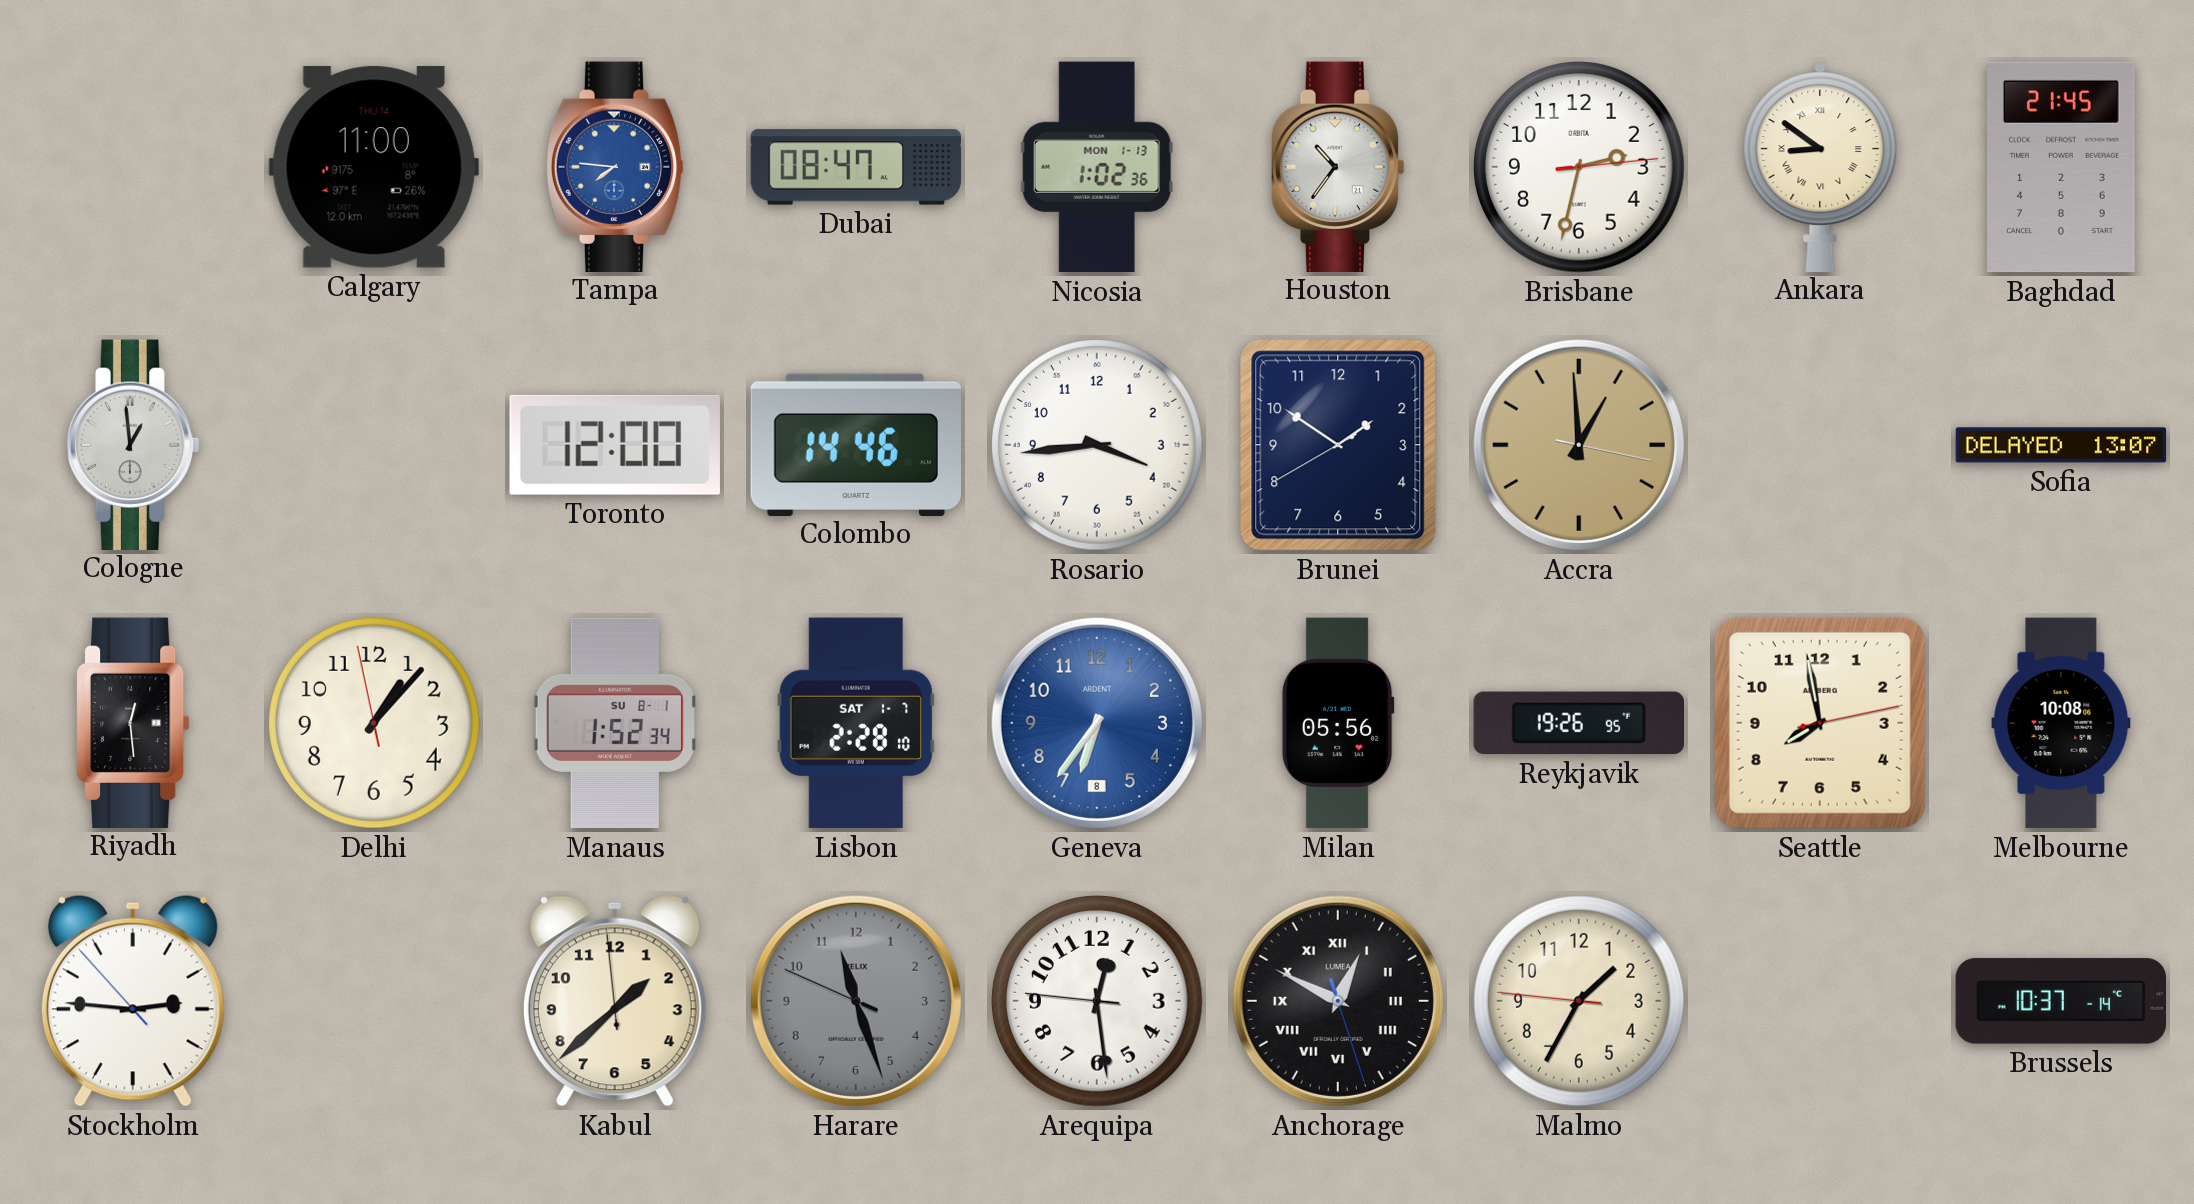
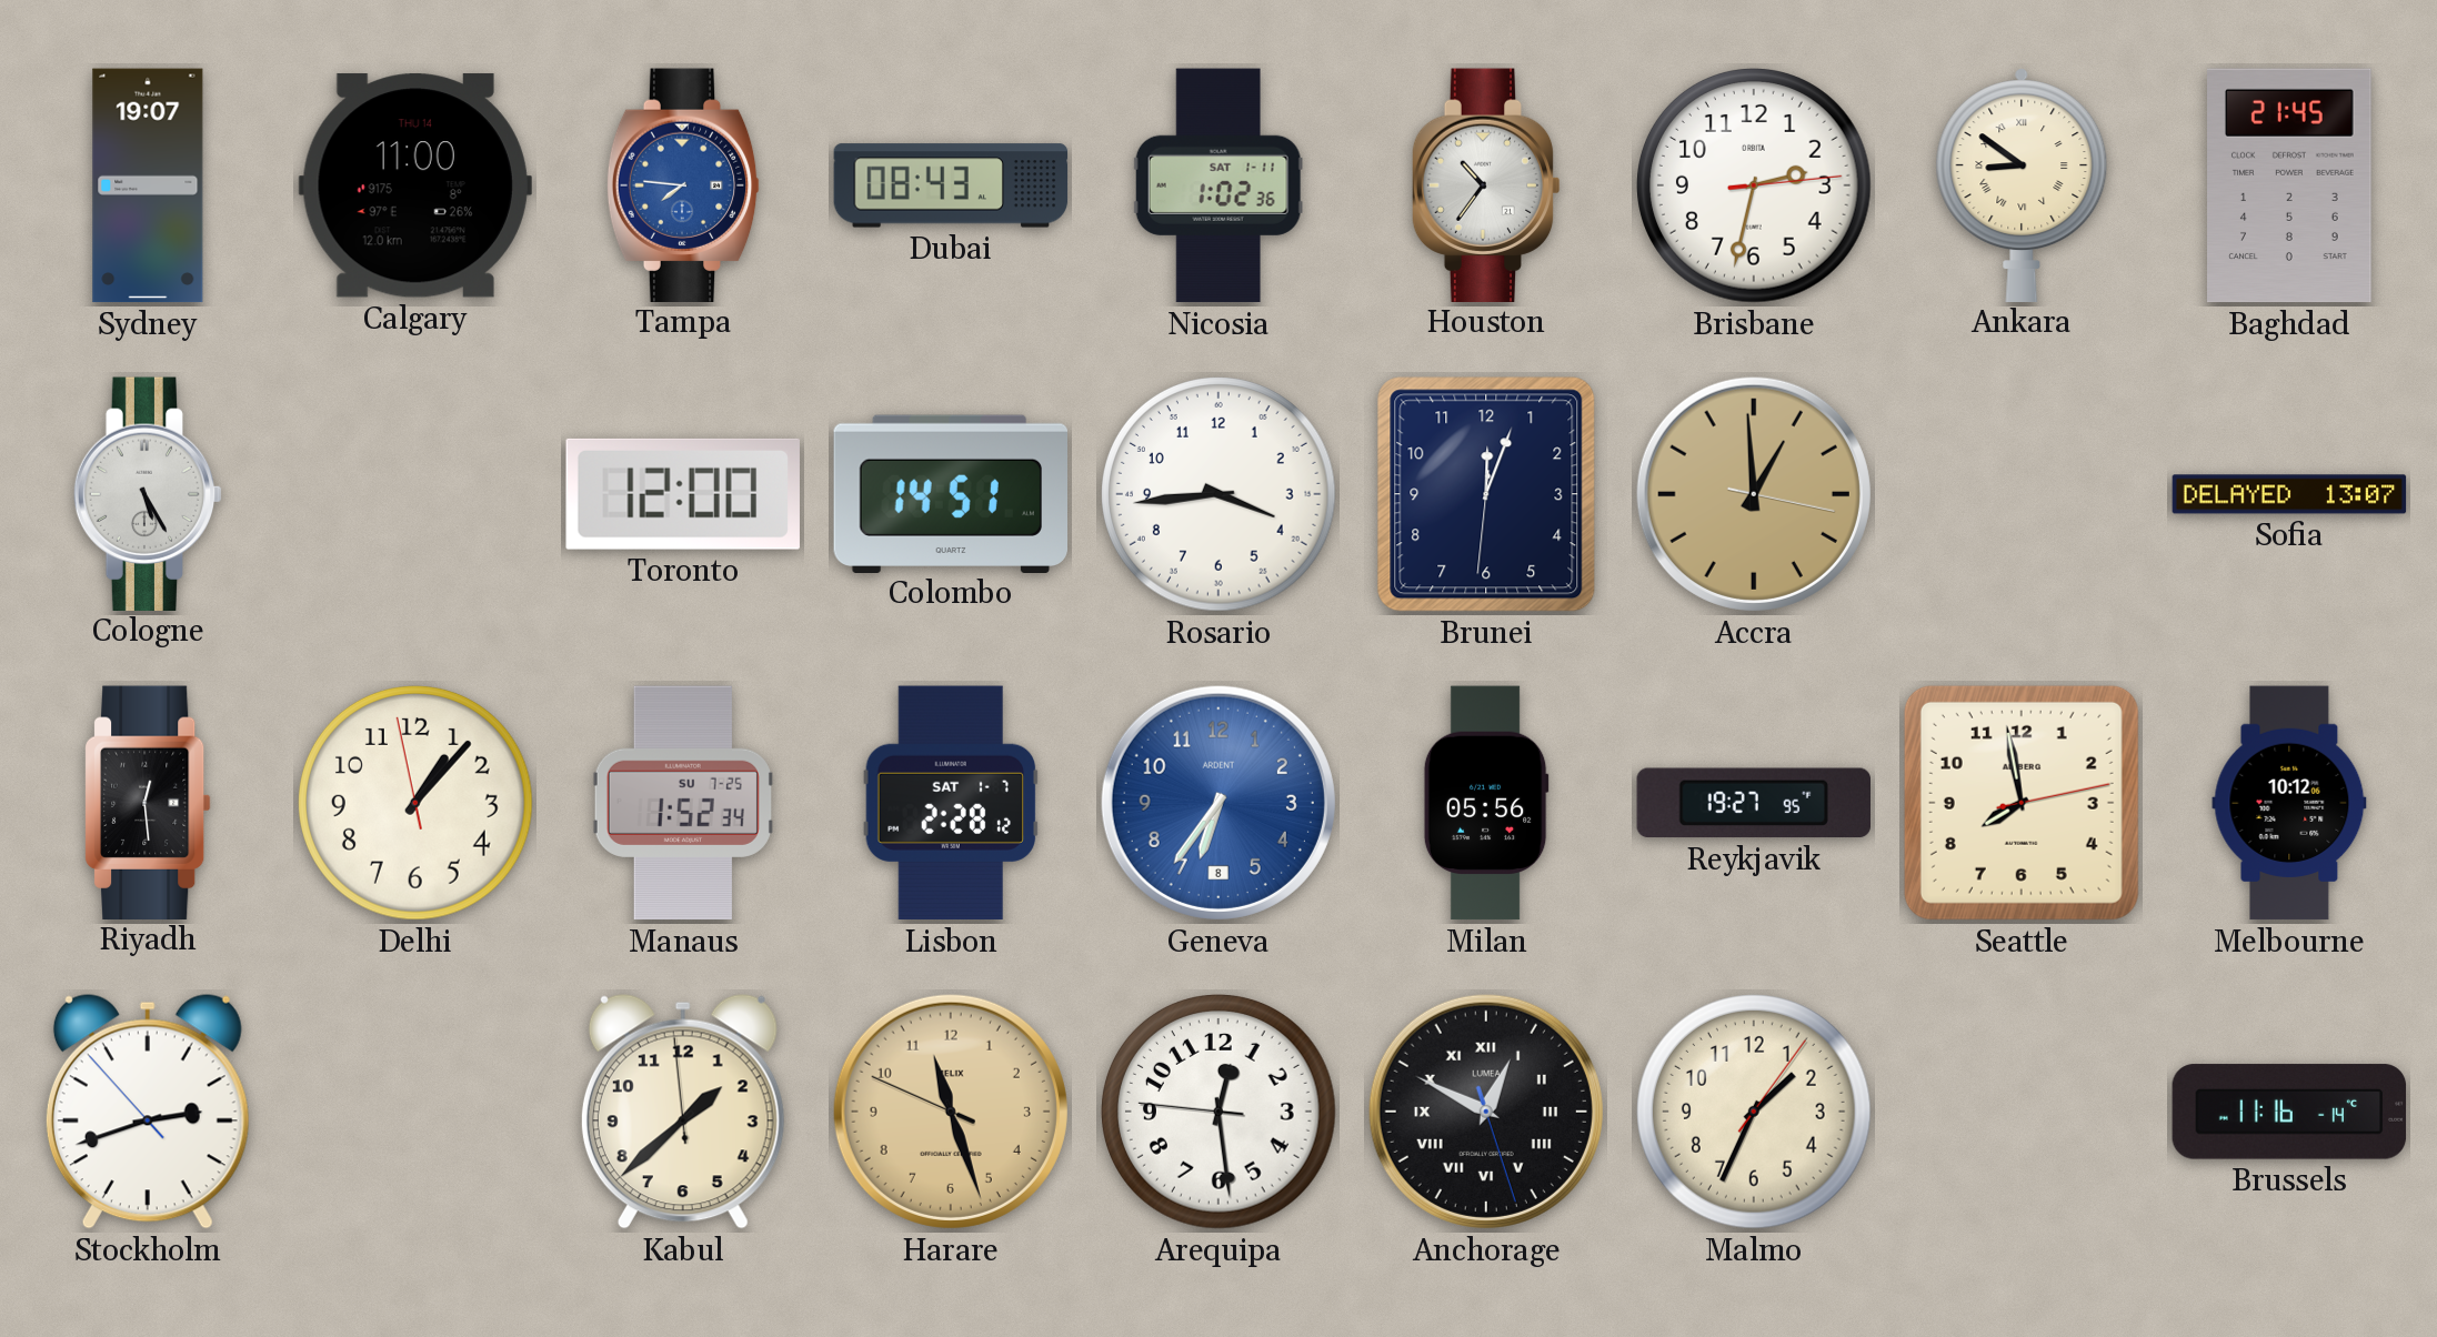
Sydney: none -> 19:07
Dubai: 08:47 -> 08:43
Nicosia date: MON 1-13 -> SAT 1-11
Cologne: 12:59 -> 5:25
Colombo: 14:46 -> 14:51
Brunei: 1:50 -> 12:03
Manaus date: SU 8-1 -> SU 7-25
Lisbon: 2:28:10 -> 2:28:12
Reykjavik: 19:26 -> 19:27
Melbourne: 10:08 -> 10:12
Stockholm: 2:45 -> 2:41
Harare dial: grey -> champagne
Malmo: 1:34:46 -> 1:34:06
Brussels: 10:37 -> 11:16
